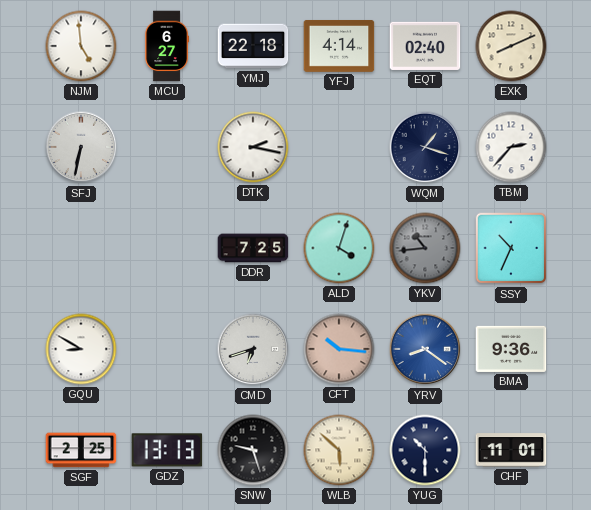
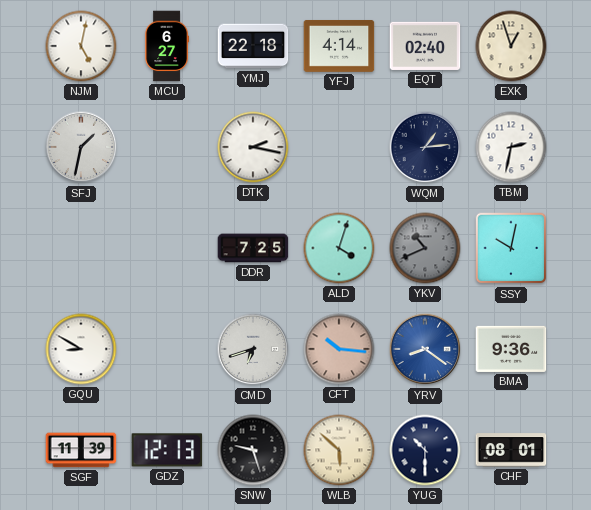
NJM: 4:59 -> 5:02
EXK: 8:11 -> 12:57
SFJ: 6:32 -> 1:32
WQM: 1:18 -> 1:14
TBM: 2:37 -> 2:32
YKV: 10:44 -> 10:41
SSY: 10:34 -> 10:02
SGF: 2:25 -> 11:39
GDZ: 13:13 -> 12:13
CHF: 11:01 -> 08:01
